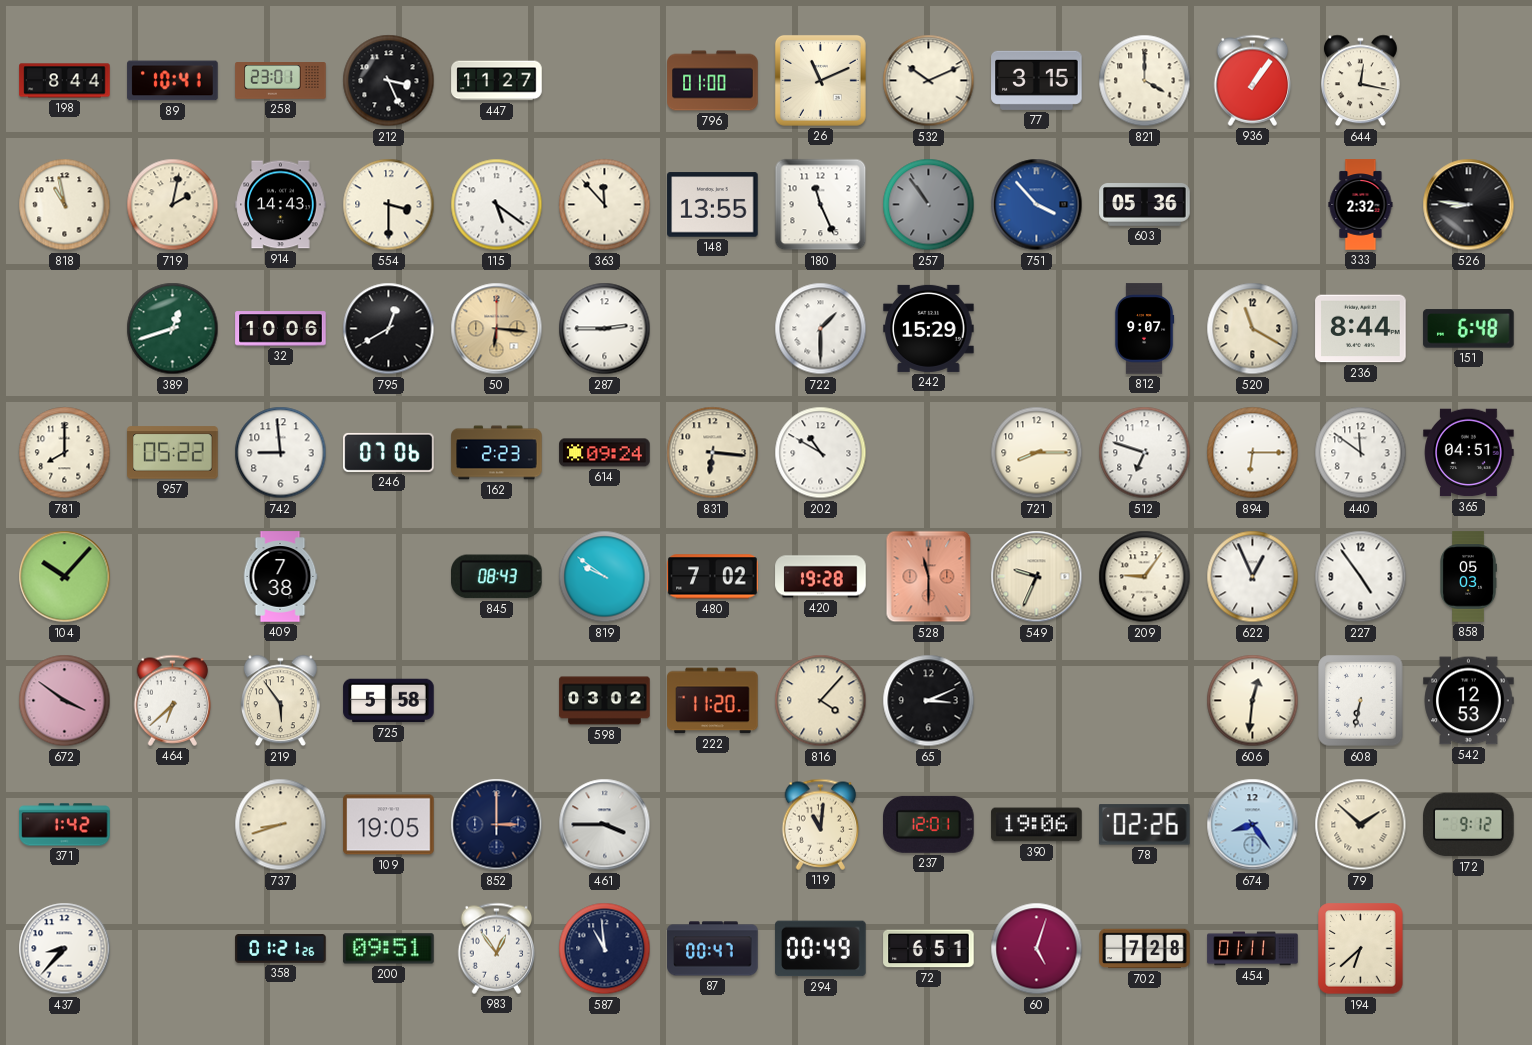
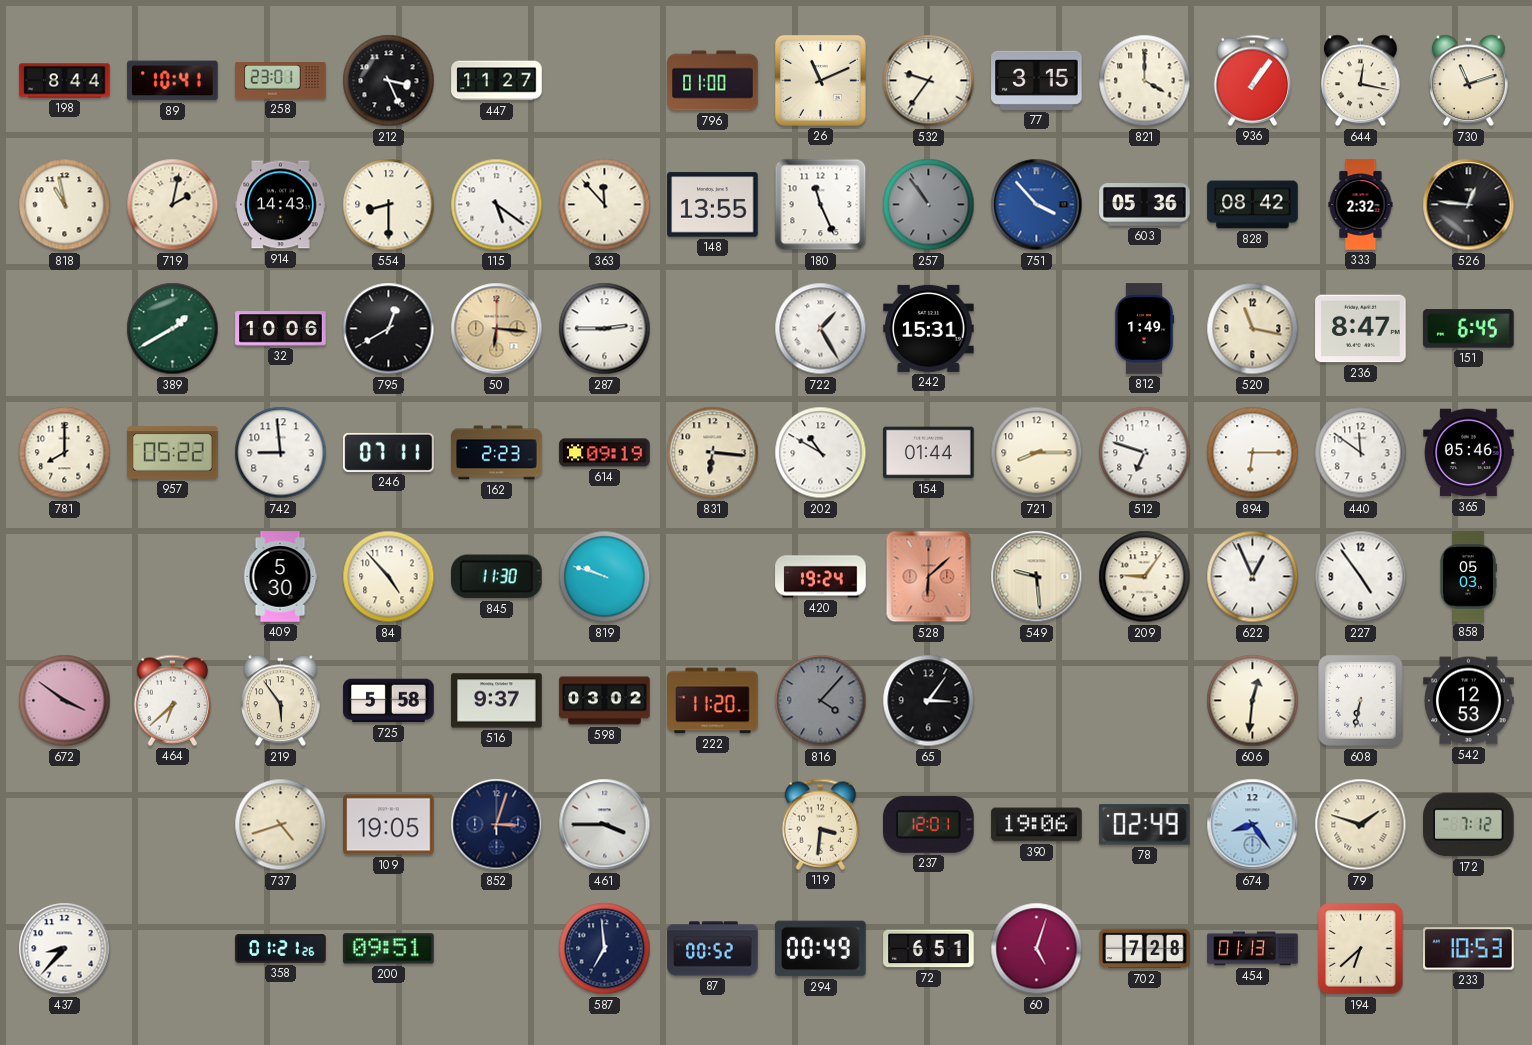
532: 10:11 -> 9:36
730: none -> 11:12
554: 3:30 -> 8:30
828: none -> 08:42
526: 8:46 -> 12:46
389: 12:42 -> 1:40
722: 1:30 -> 1:25
242: 15:29 -> 15:31
812: 9:07 -> 1:49
520: 11:20 -> 11:17
236: 8:44 -> 8:47
151: 6:48 -> 6:45
246: 07:06 -> 07:11
614: 09:24 -> 09:19
154: none -> 01:44
365: 04:51 -> 05:46
104: 10:07 -> none
409: 7:38 -> 5:30
84: none -> 4:53
845: 08:43 -> 11:30
819: 9:51 -> 9:48
480: 7:02 -> none
420: 19:28 -> 19:24
528: 11:30 -> 6:08
549: 9:34 -> 9:29
516: none -> 9:37
816 dial: cream -> grey
65: 3:11 -> 3:06
371: 1:42 -> none
737: 8:42 -> 4:42
852: 3:00 -> 3:03
119: 11:01 -> 3:31
78: 02:26 -> 02:49
79: 1:52 -> 1:48
172: 9:12 -> 7:12
983: 12:54 -> none
587: 10:59 -> 6:59
87: 00:47 -> 00:52
454: 01:11 -> 01:13
233: none -> 10:53
